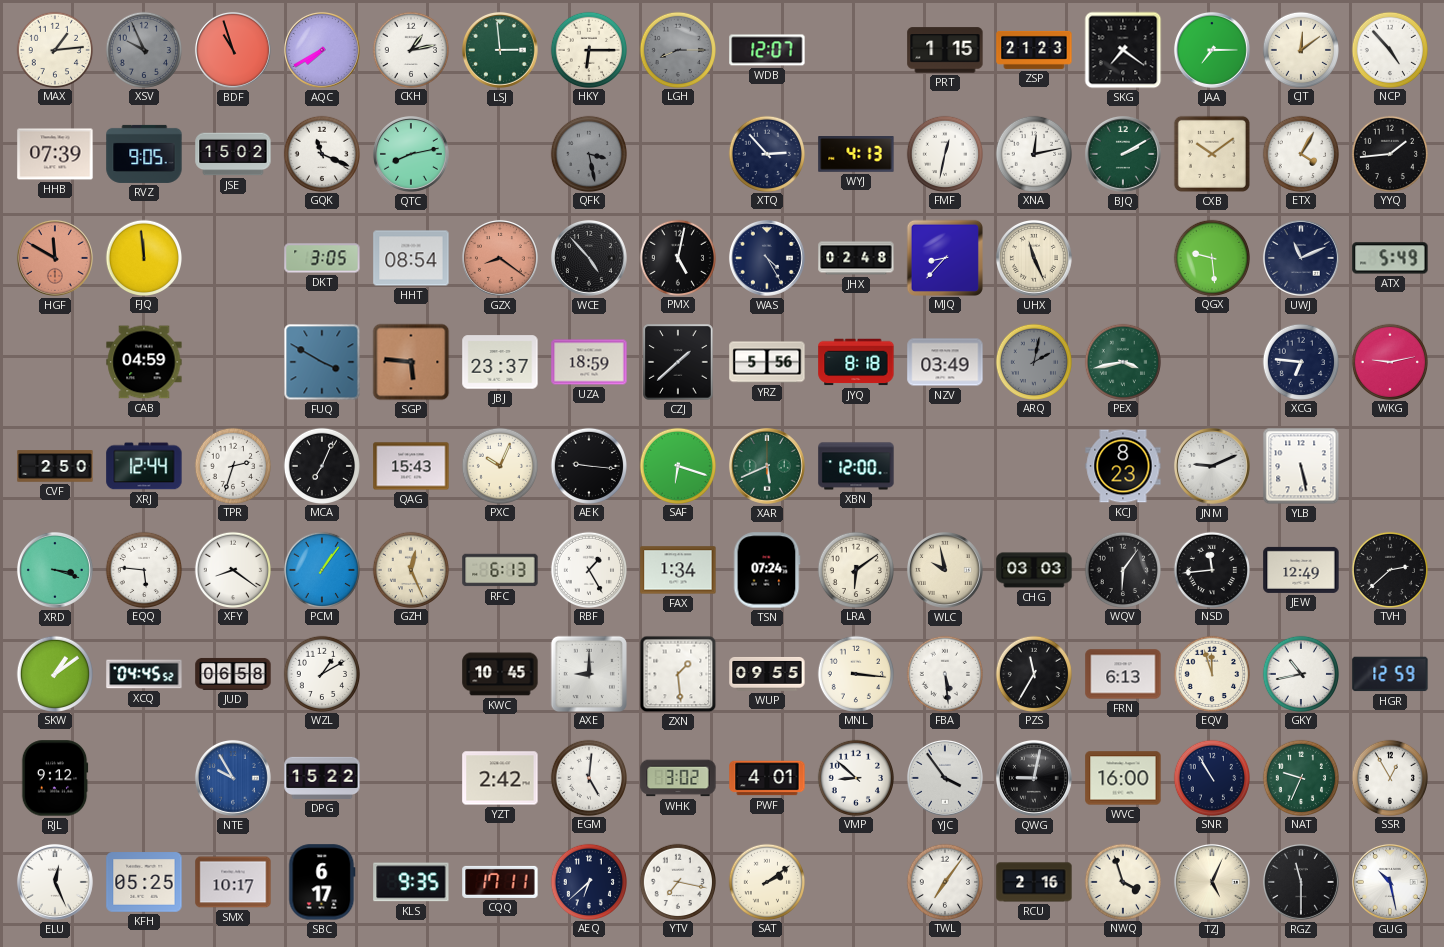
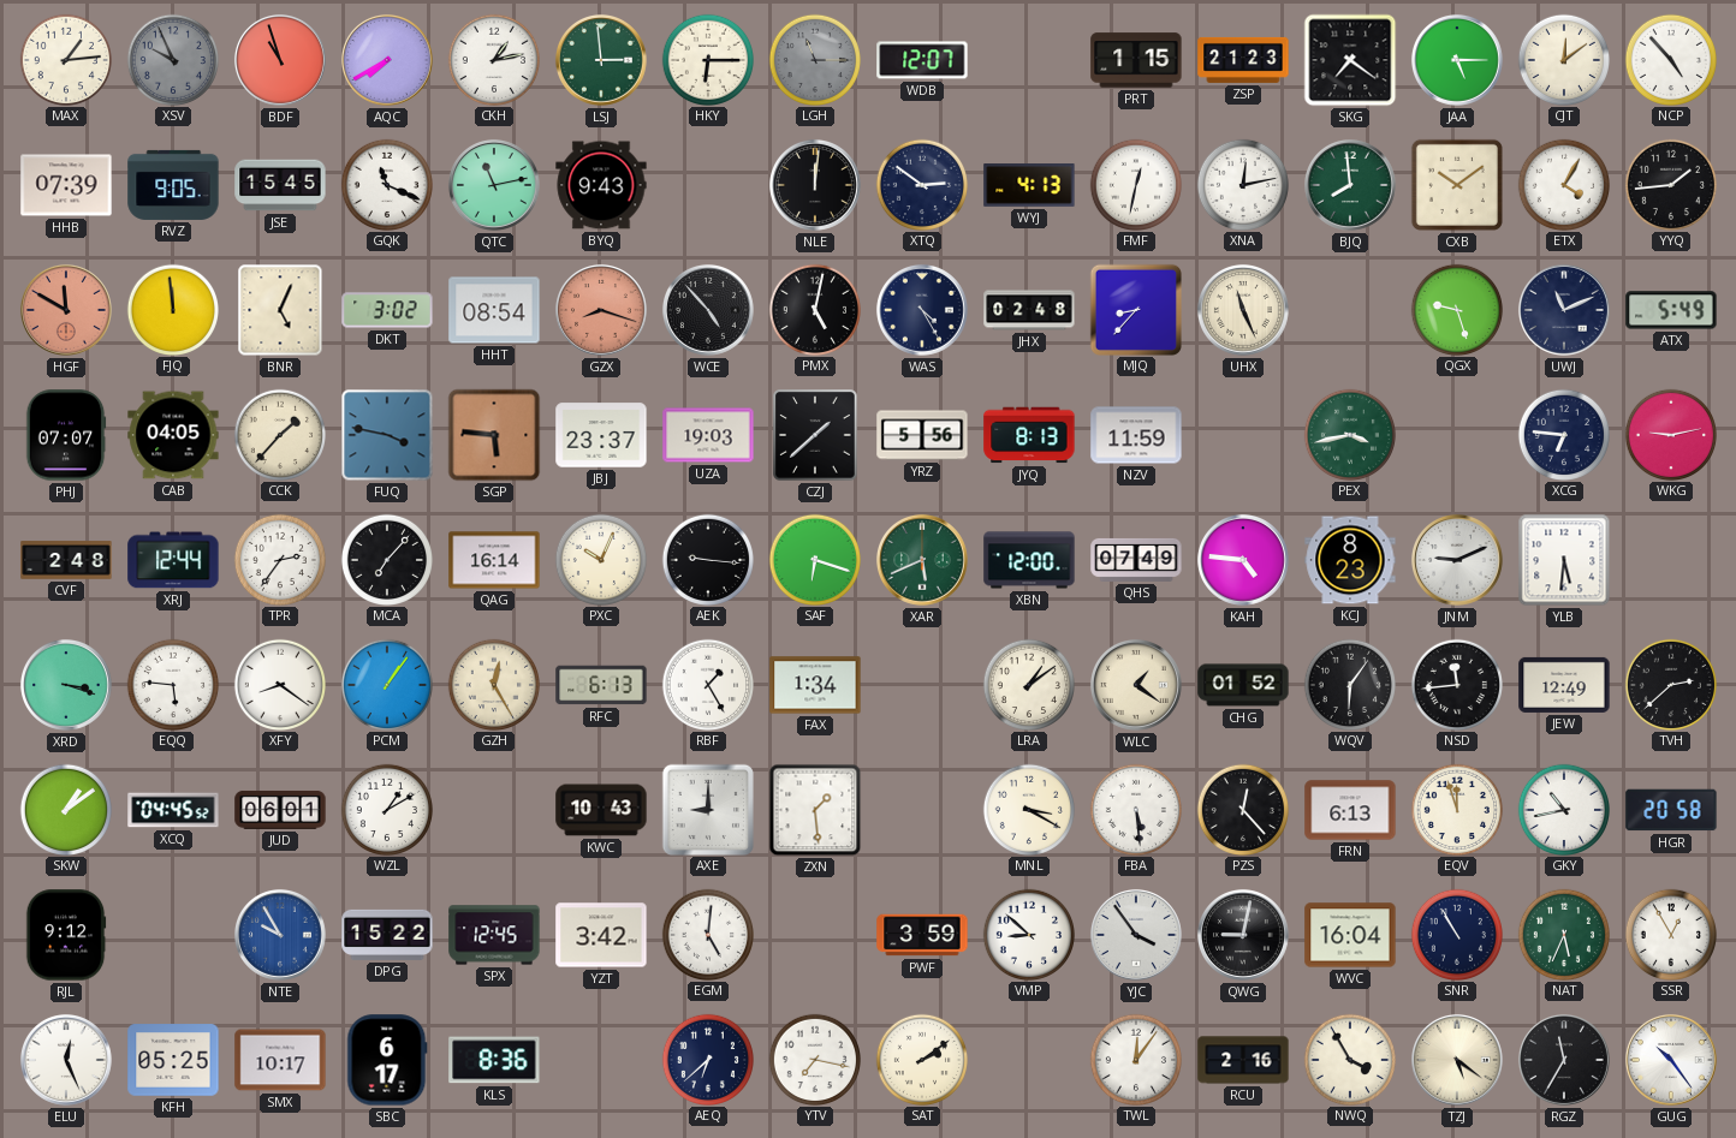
LGH: 8:15 -> 11:15
JAA: 7:15 -> 5:15
JSE: 15:02 -> 15:45
QTC: 8:13 -> 11:13
BYQ: none -> 9:43
QFK: 3:28 -> none
NLE: none -> 12:01
XTQ: 2:53 -> 2:51
BJQ: 2:10 -> 7:59
BNR: none -> 5:04
DKT: 3:05 -> 3:02
GZX: 8:21 -> 8:18
QGX: 9:29 -> 9:27
PHJ: none -> 07:07
CAB: 04:59 -> 04:05
CCK: none -> 1:37
FUQ: 3:50 -> 3:47
UZA: 18:59 -> 19:03
JYQ: 8:18 -> 8:13
NZV: 03:49 -> 11:59
ARQ: 2:02 -> none
CVF: 2:50 -> 2:48
TPR: 2:33 -> 2:36
MCA: 7:04 -> 7:07
QAG: 15:43 -> 16:14
QHS: none -> 07:49
KAH: none -> 4:46
YLB: 5:28 -> 5:31
GZH: 12:26 -> 12:25
TSN: 07:24 -> none
LRA: 6:09 -> 1:09
WLC: 9:58 -> 1:21
CHG: 03:03 -> 01:52
JUD: 06:58 -> 06:01
KWC: 10:45 -> 10:43
WUP: 09:55 -> none
MNL: 3:16 -> 3:20
PZS: 11:35 -> 12:23
HGR: 12:59 -> 20:58
SPX: none -> 12:45
YZT: 2:42 -> 3:42
WHK: 3:02 -> none
PWF: 4:01 -> 3:59
WVC: 16:00 -> 16:04
NAT: 9:34 -> 5:34
KLS: 9:35 -> 8:36
CQQ: 17:11 -> none
TWL: 7:06 -> 12:06
NWQ: 3:57 -> 3:55
TZJ: 5:04 -> 5:21
RGZ: 11:30 -> 11:35
GUG: 10:28 -> 10:24
